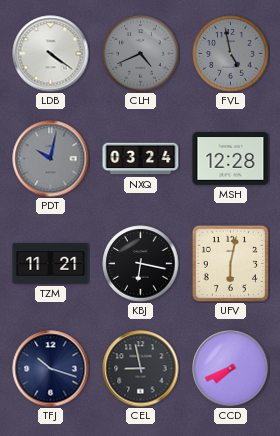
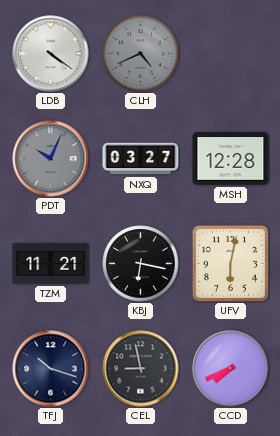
FVL: 4:58 -> none
PDT: 10:02 -> 10:04
NXQ: 03:24 -> 03:27
